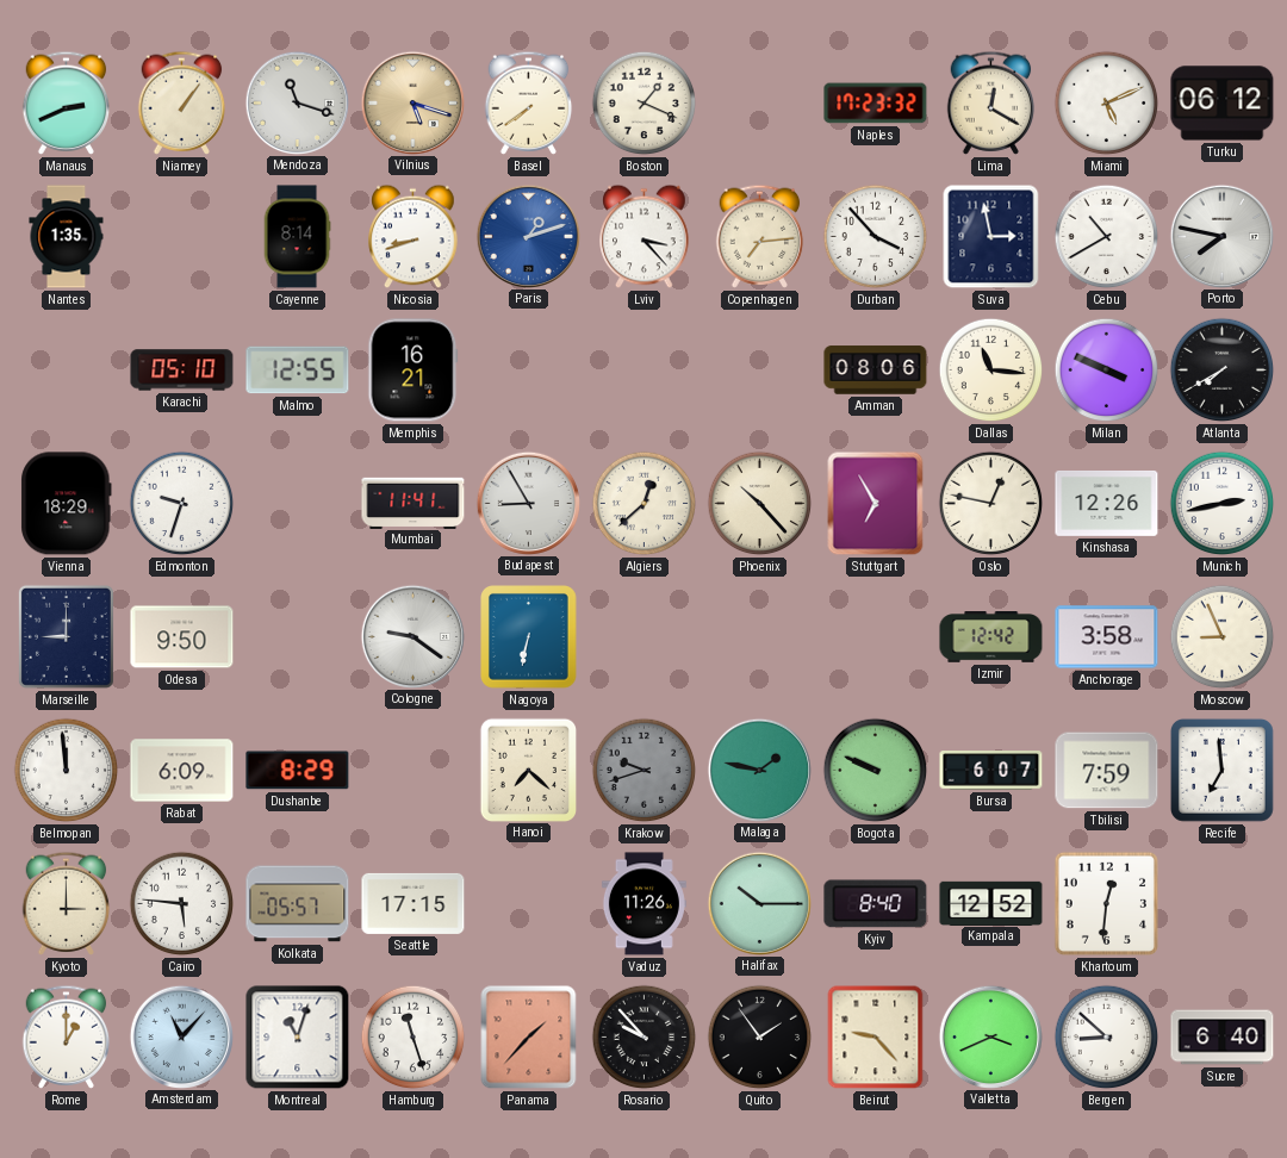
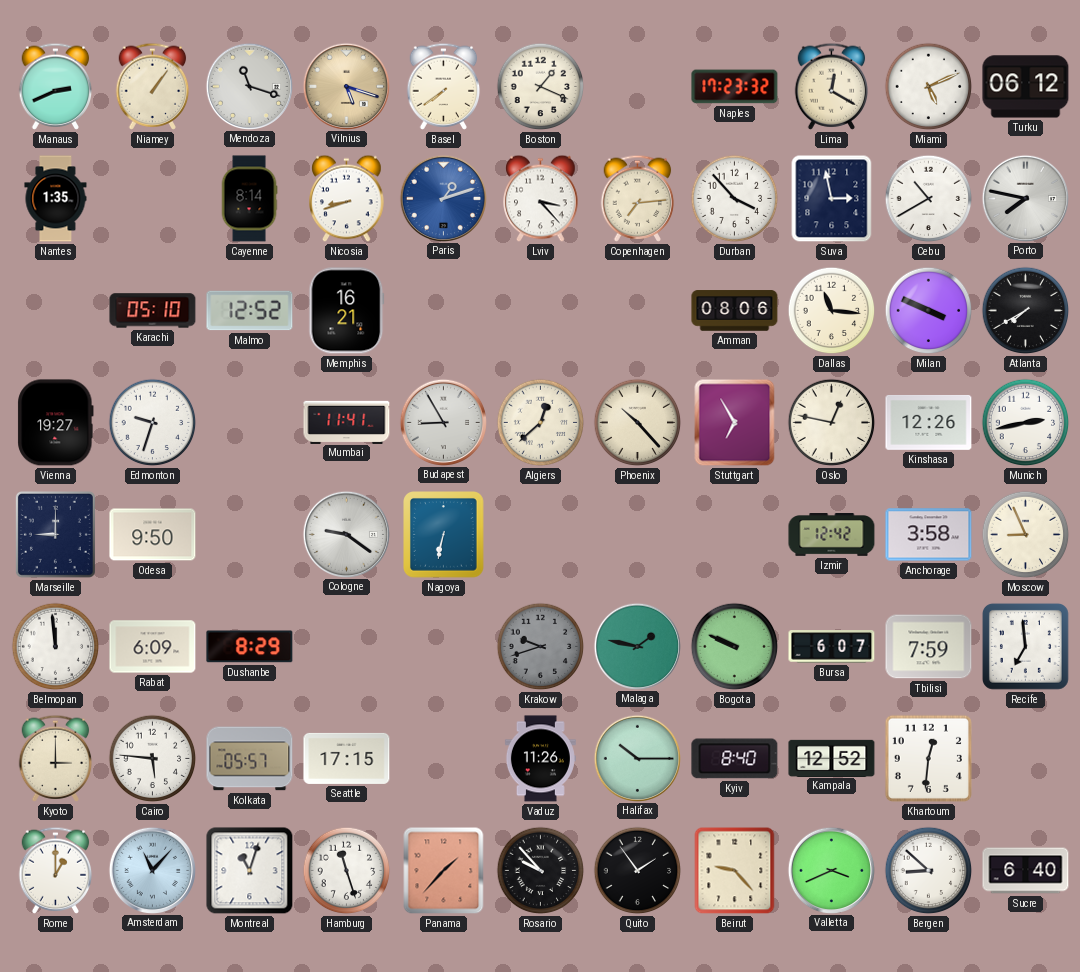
Malmo: 12:55 -> 12:52
Vienna: 18:29 -> 19:27
Hanoi: 7:22 -> none
